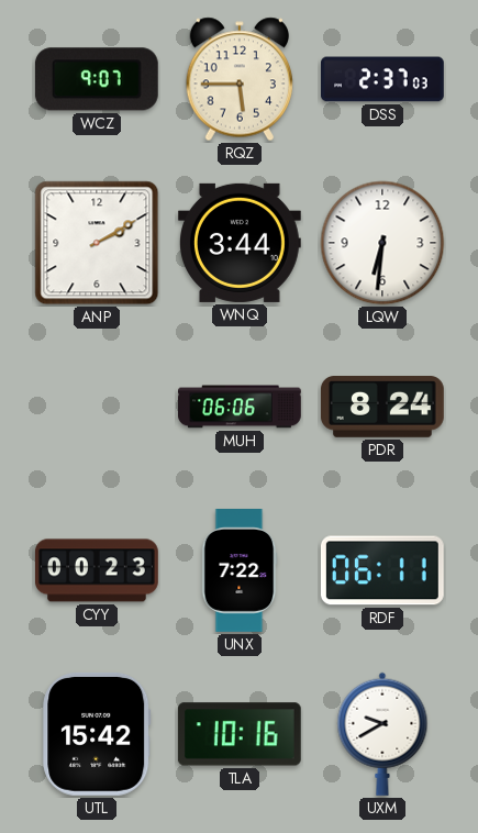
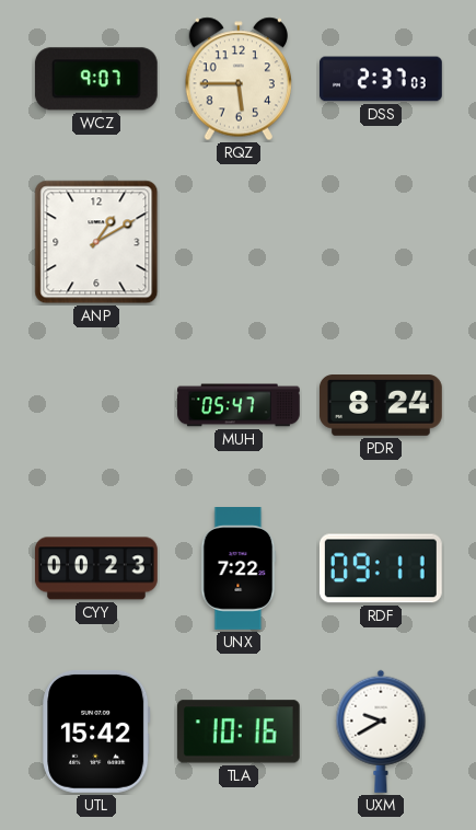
ANP: 2:10 -> 1:10
WNQ: 3:44 -> none
LQW: 6:31 -> none
MUH: 06:06 -> 05:47
RDF: 06:11 -> 09:11
